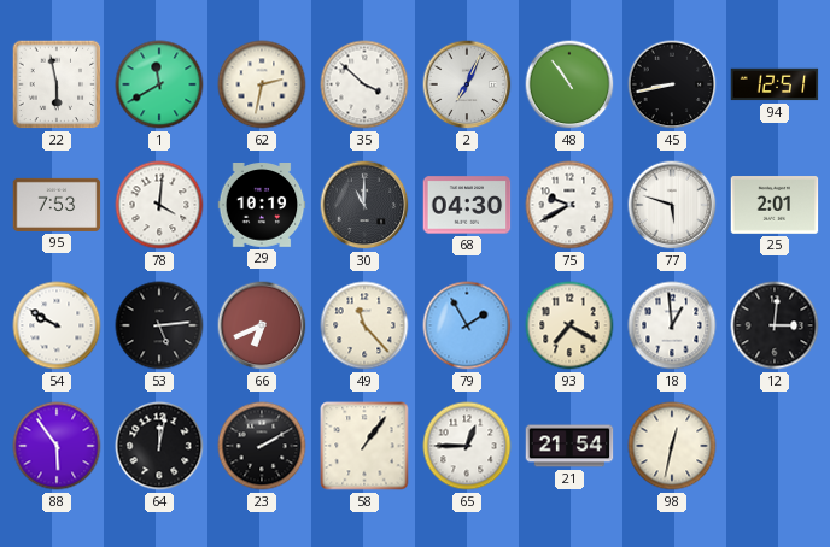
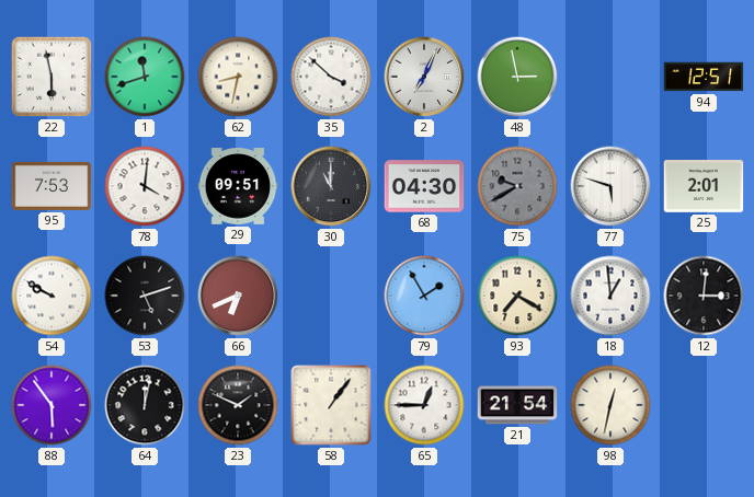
1: 11:40 -> 11:42
62: 2:32 -> 8:32
48: 10:54 -> 2:58
45: 8:43 -> none
29: 10:19 -> 09:51
75 dial: white -> grey
53: 5:14 -> 5:12
49: 11:23 -> none
23: 2:10 -> 1:49
